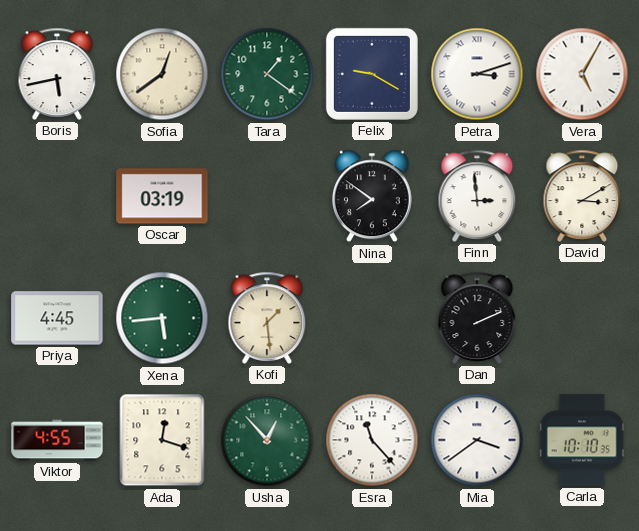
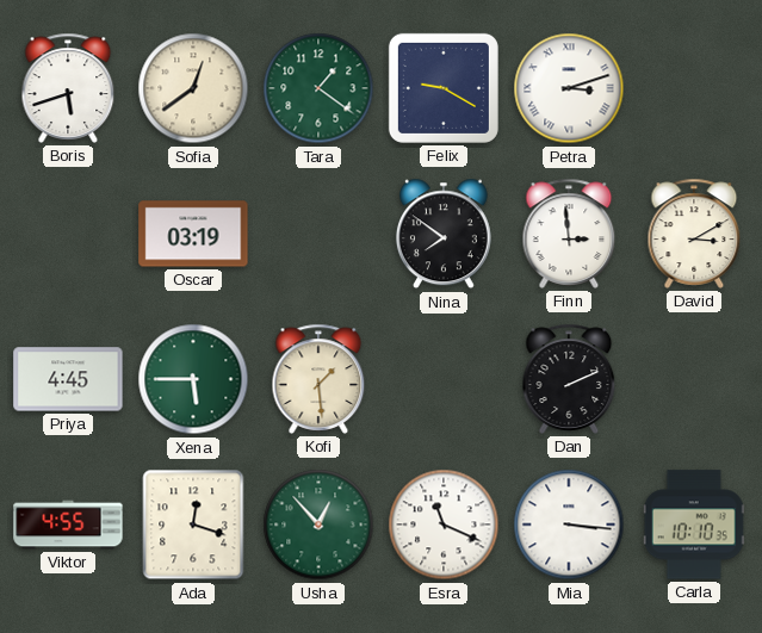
Boris: 5:43 -> 5:42
Vera: 5:05 -> none
Xena: 5:44 -> 5:45
Esra: 11:23 -> 11:19
Mia: 3:39 -> 3:16
